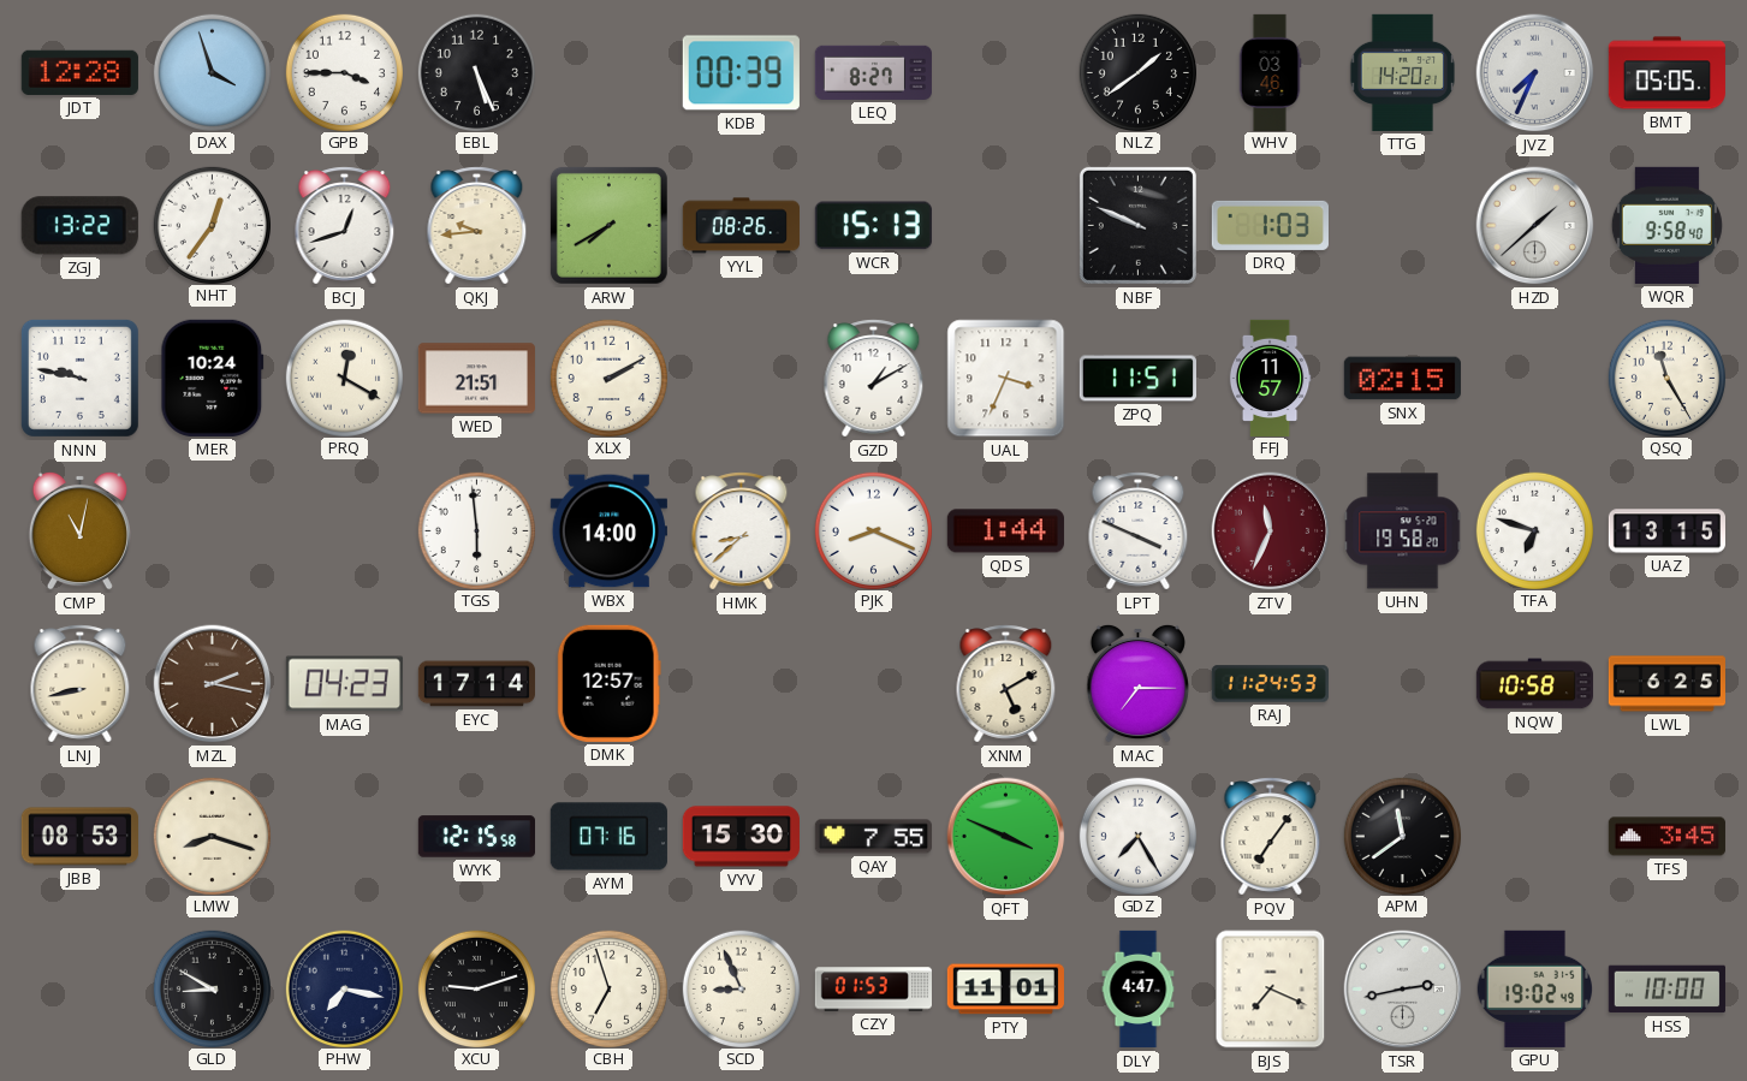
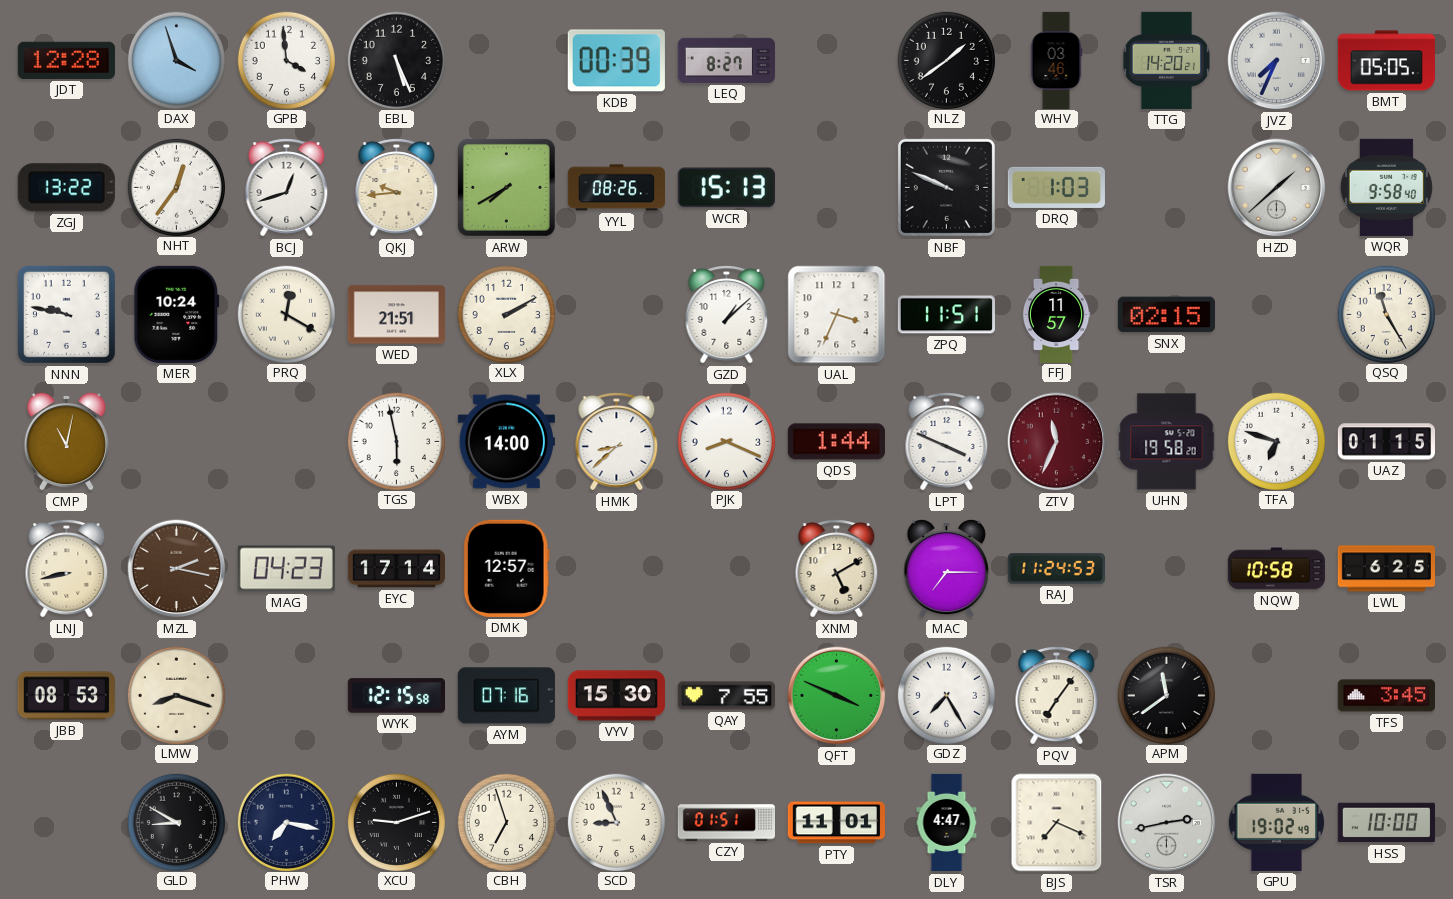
GPB: 3:45 -> 3:59
GZD: 1:10 -> 1:08
TGS: 5:59 -> 5:58
UAZ: 13:15 -> 01:15
CZY: 01:53 -> 01:51
